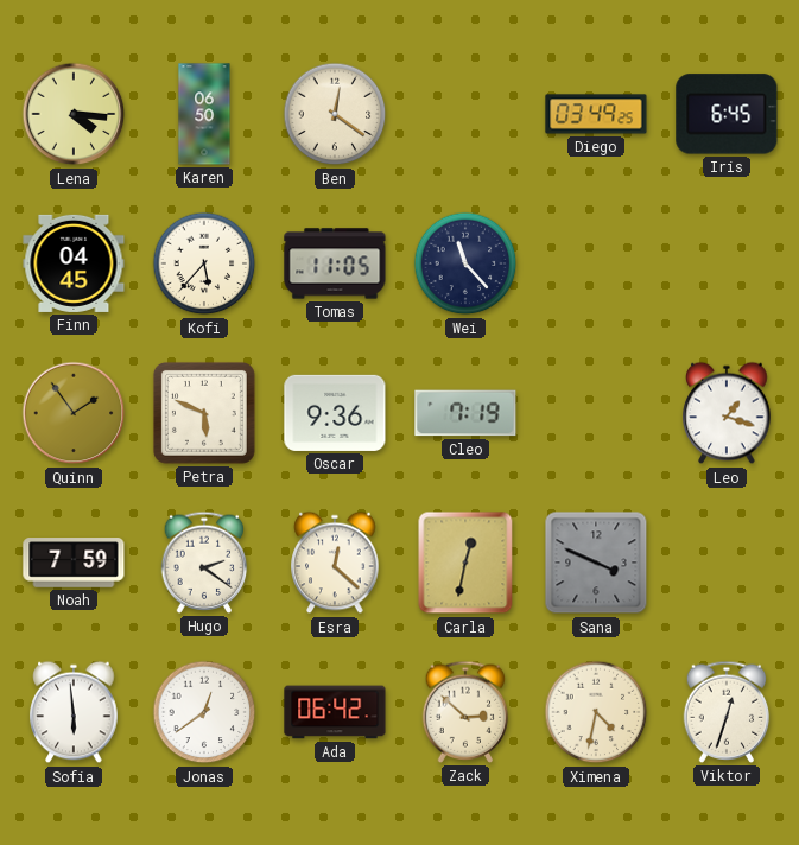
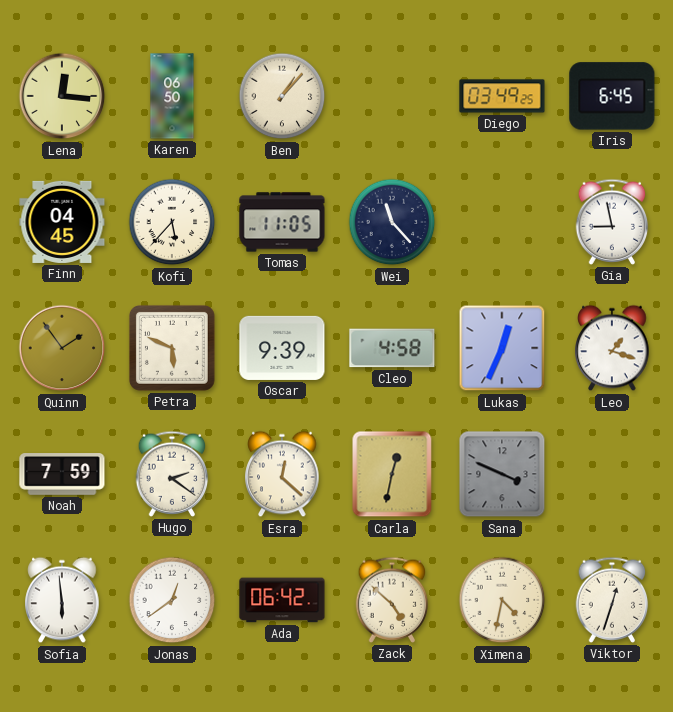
Lena: 4:16 -> 12:16
Ben: 12:21 -> 1:07
Gia: none -> 8:58
Oscar: 9:36 -> 9:39
Cleo: 7:19 -> 4:58
Lukas: none -> 12:34
Zack: 2:52 -> 4:52
